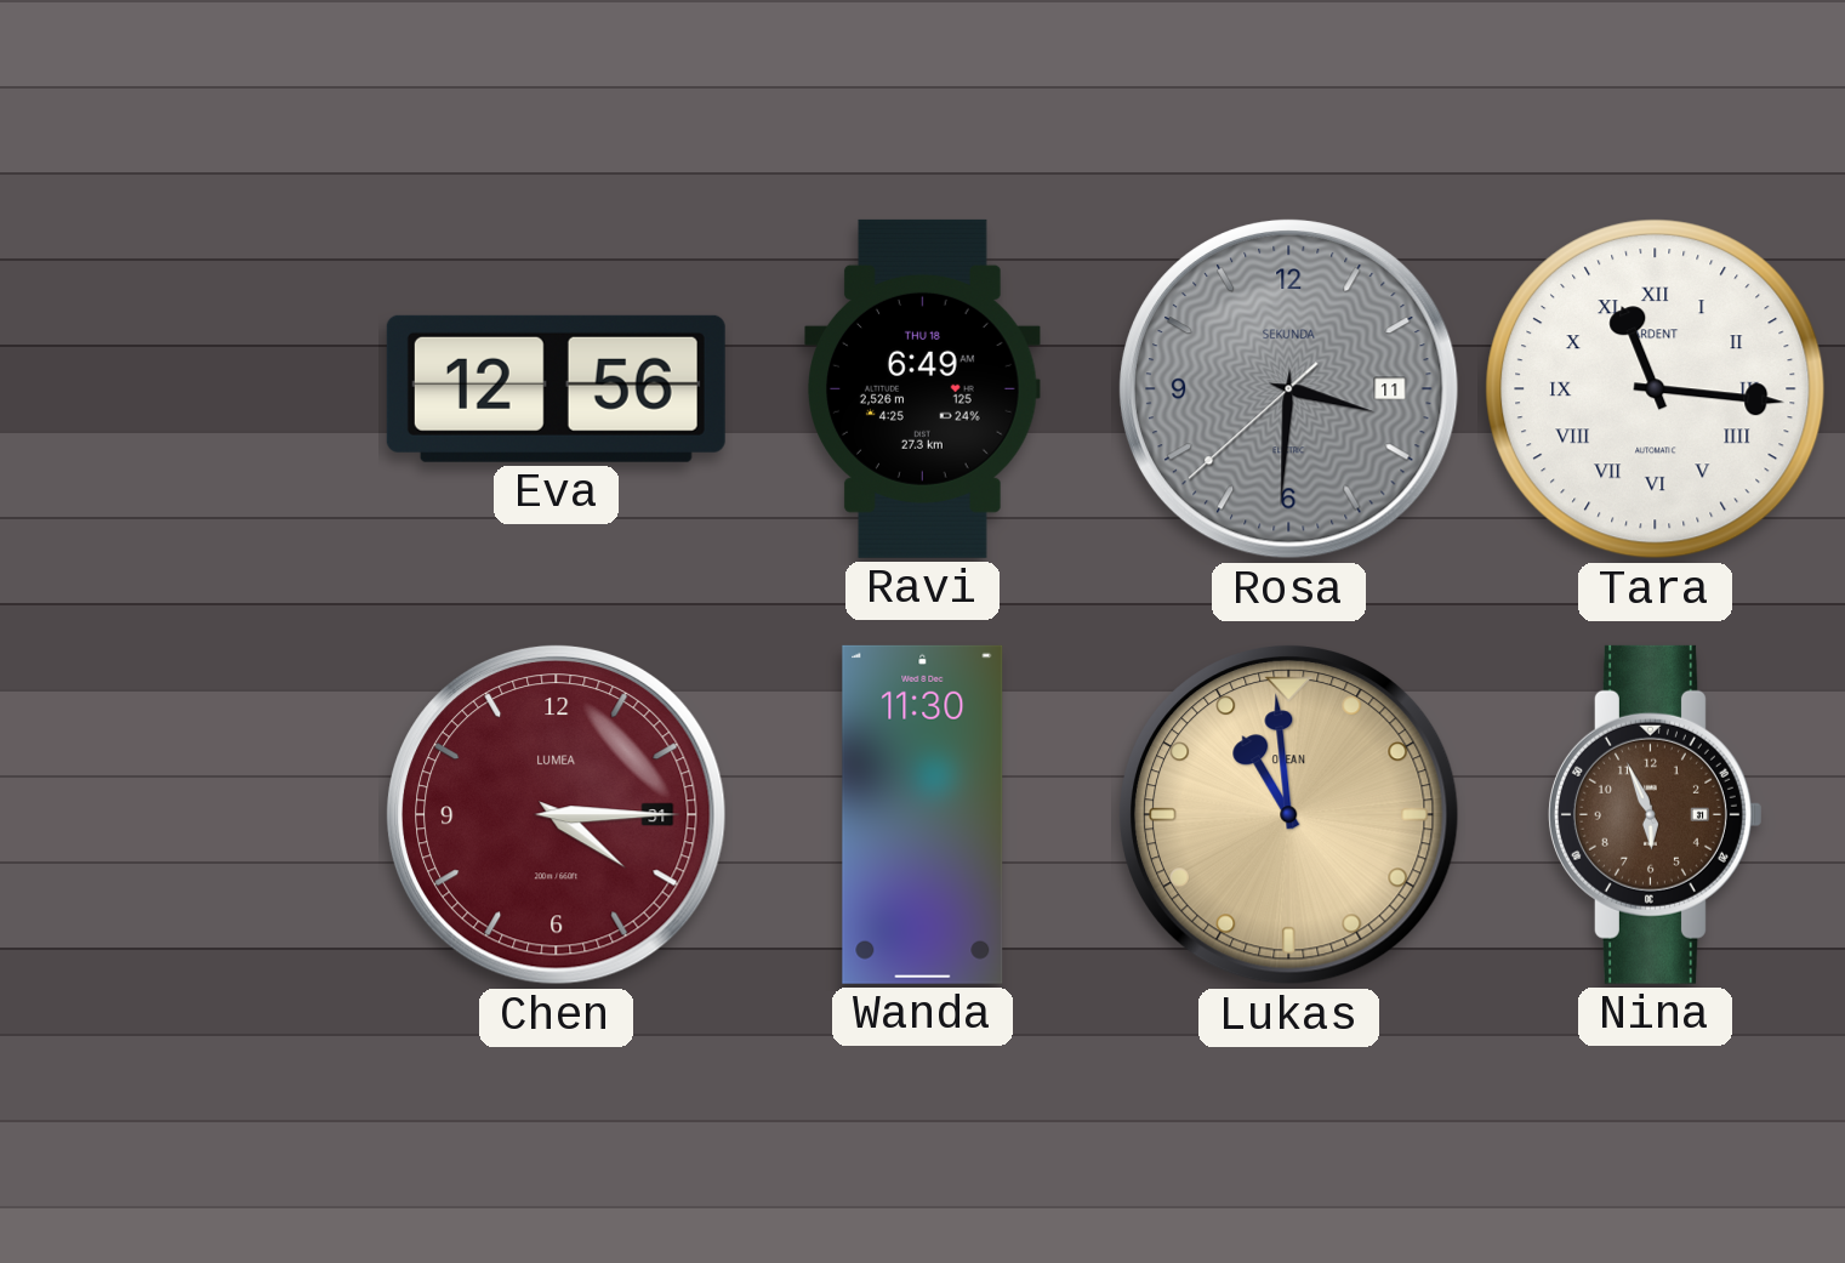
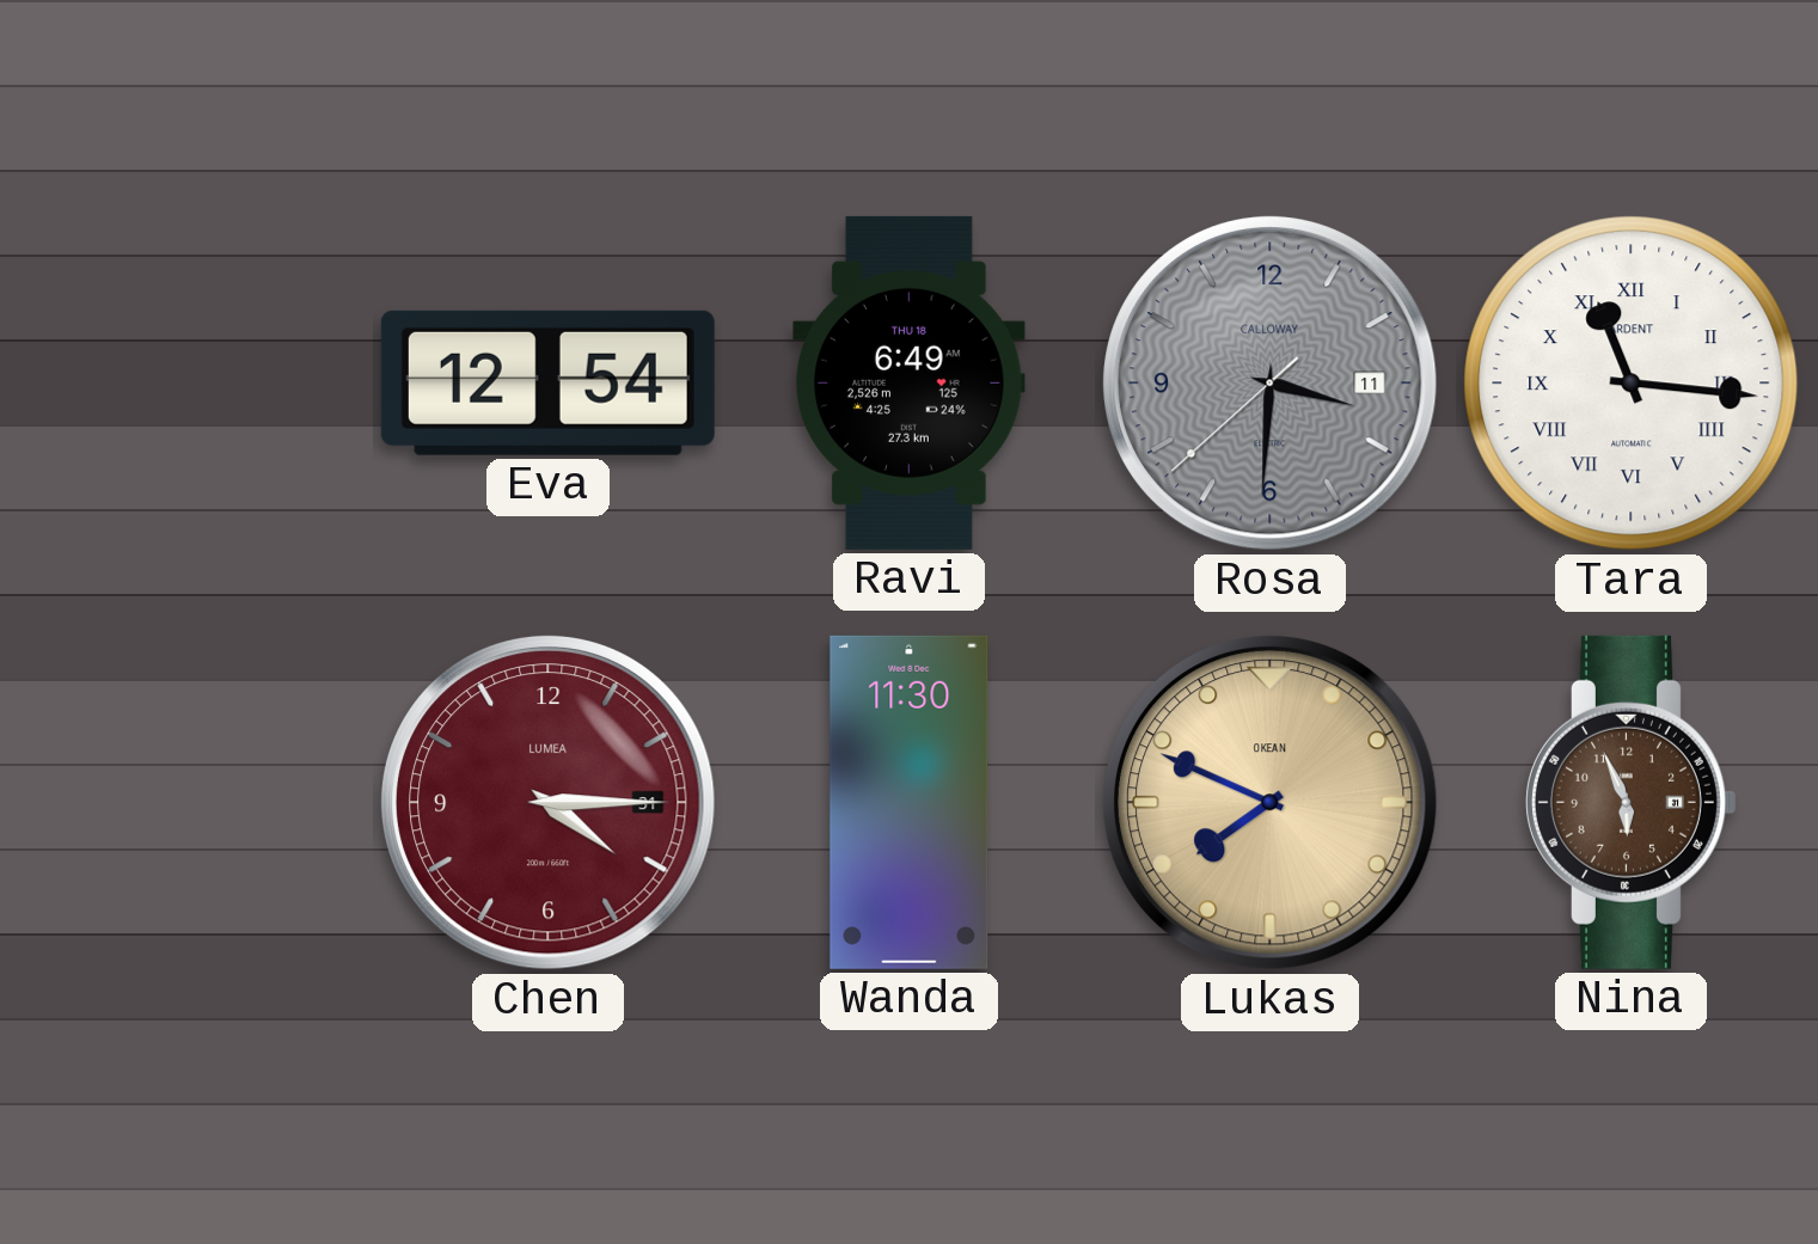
Eva: 12:56 -> 12:54
Rosa brand: SEKUNDA -> CALLOWAY
Lukas: 10:59 -> 7:49
